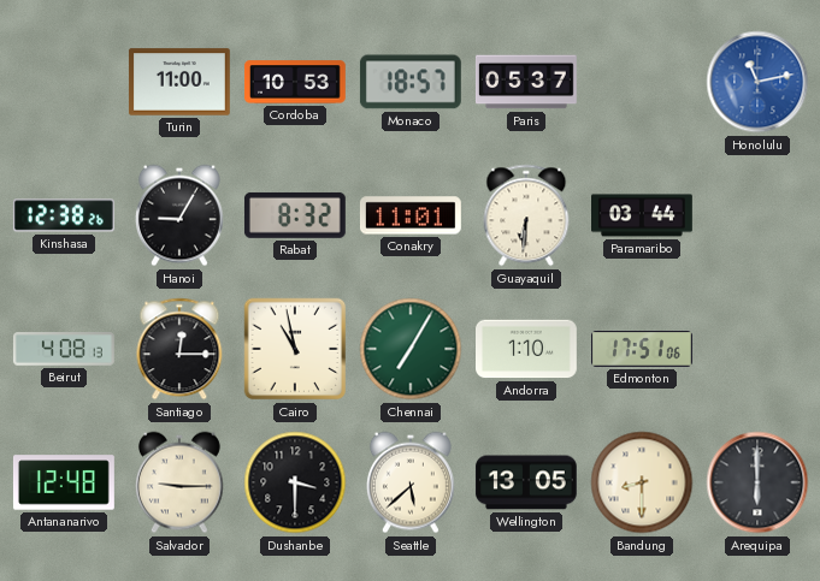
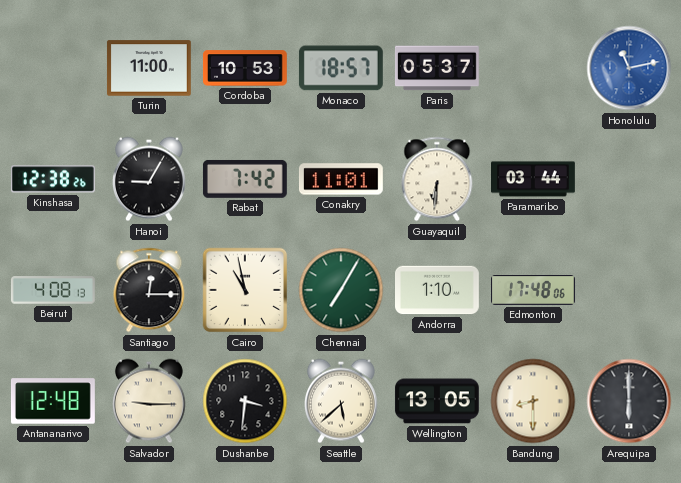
Rabat: 8:32 -> 7:42
Edmonton: 17:51 -> 17:48
Dushanbe: 3:30 -> 3:31
